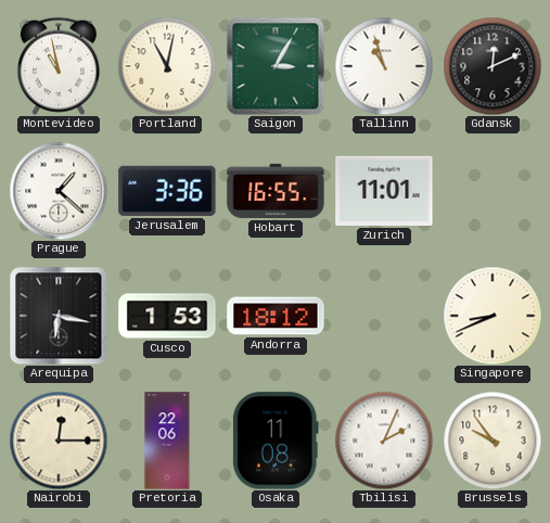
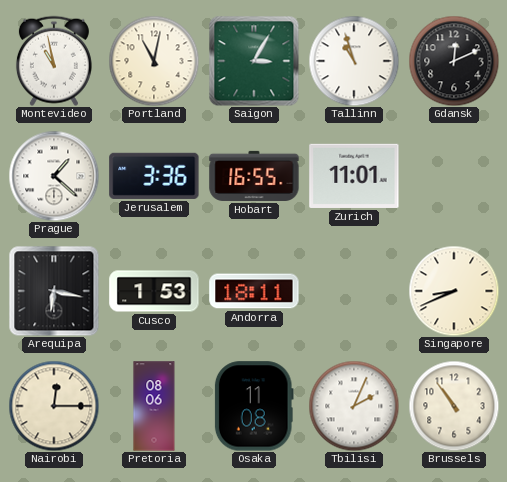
Andorra: 18:12 -> 18:11
Pretoria: 22:06 -> 08:06
Brussels: 9:54 -> 10:54
